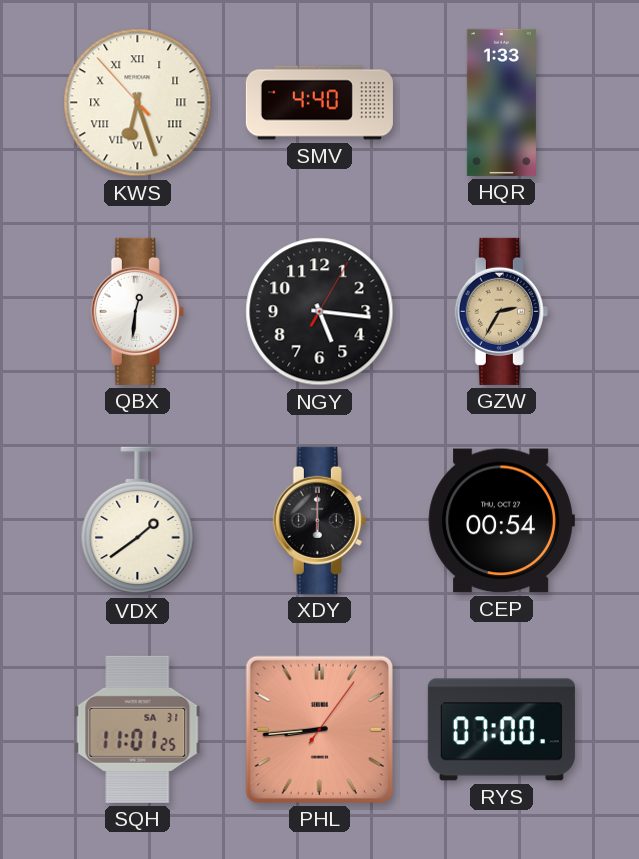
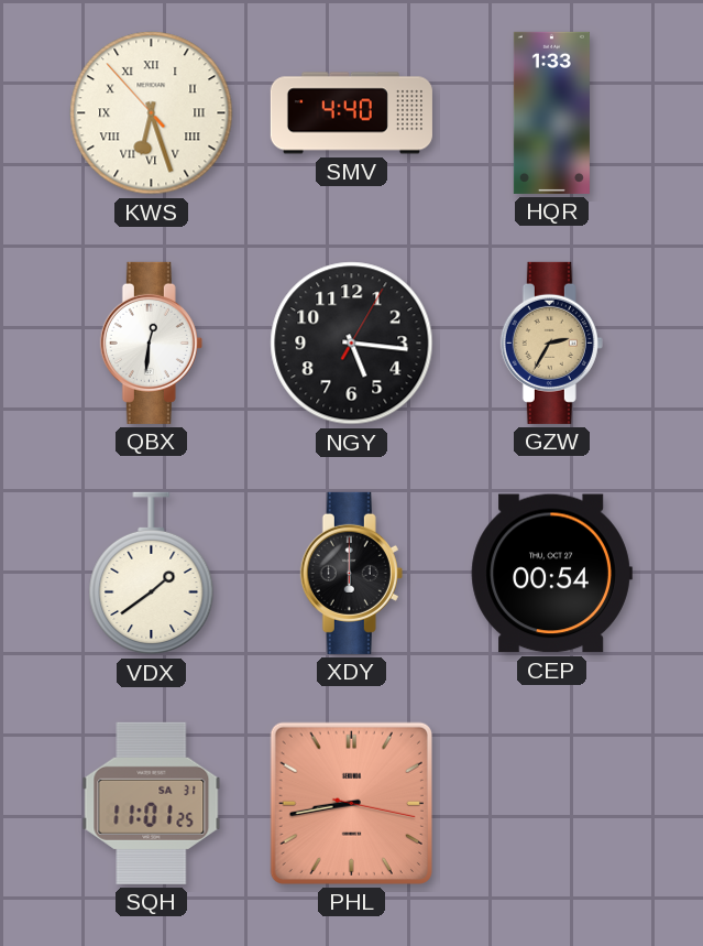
PHL: 8:44 -> 8:43
RYS: 07:00 -> none
